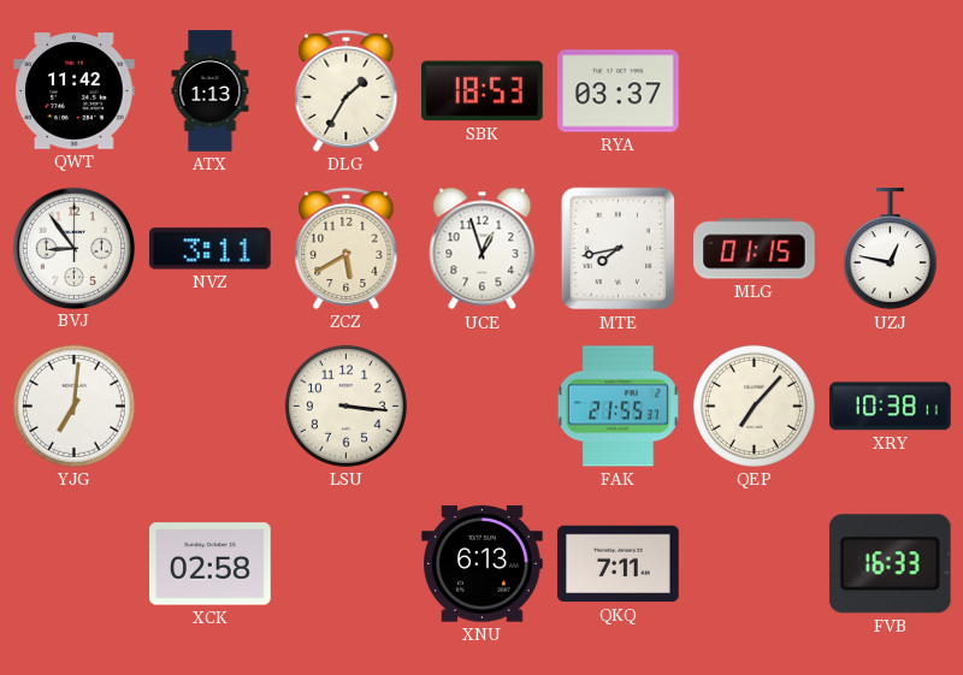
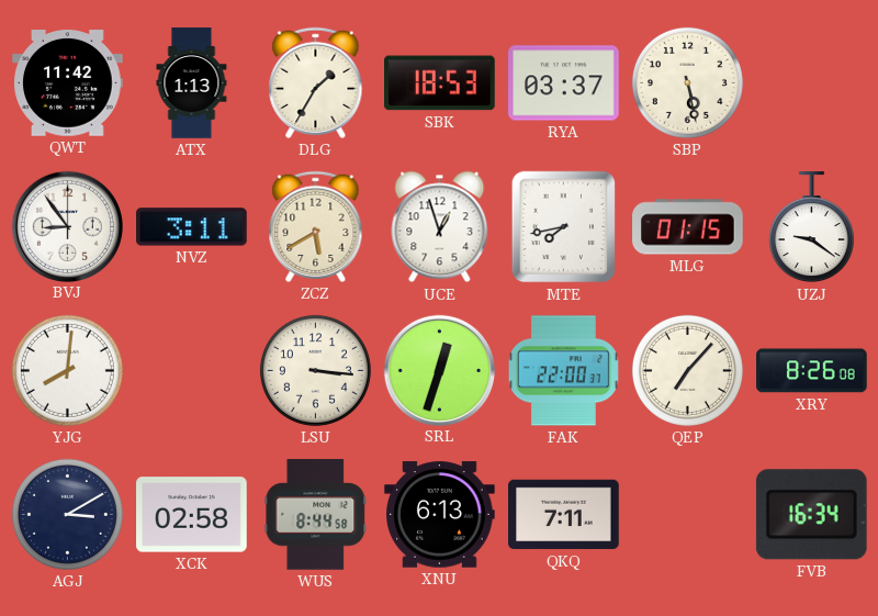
SBP: none -> 5:28
UZJ: 12:47 -> 9:21
YJG: 7:01 -> 8:01
SRL: none -> 12:33
FAK: 21:55 -> 22:00
XRY: 10:38 -> 8:26
AGJ: none -> 3:10
WUS: none -> 8:44
FVB: 16:33 -> 16:34
